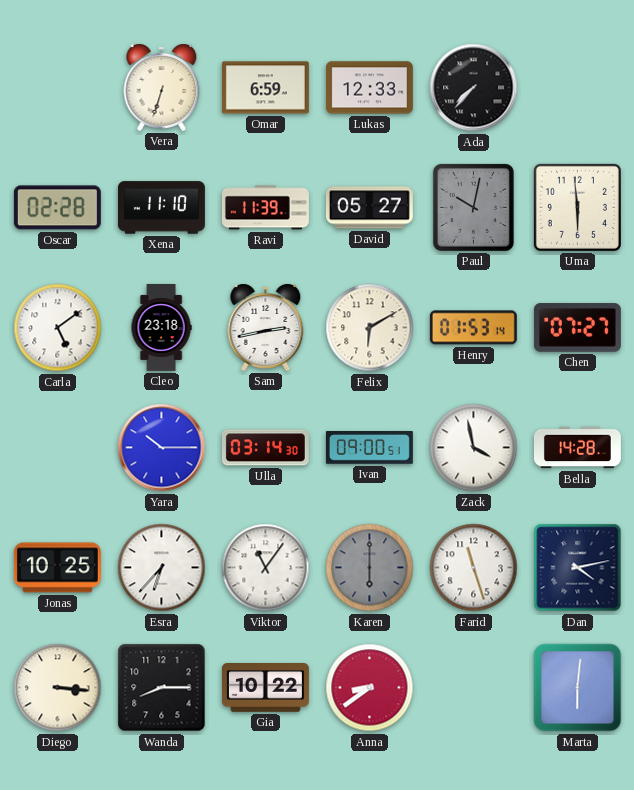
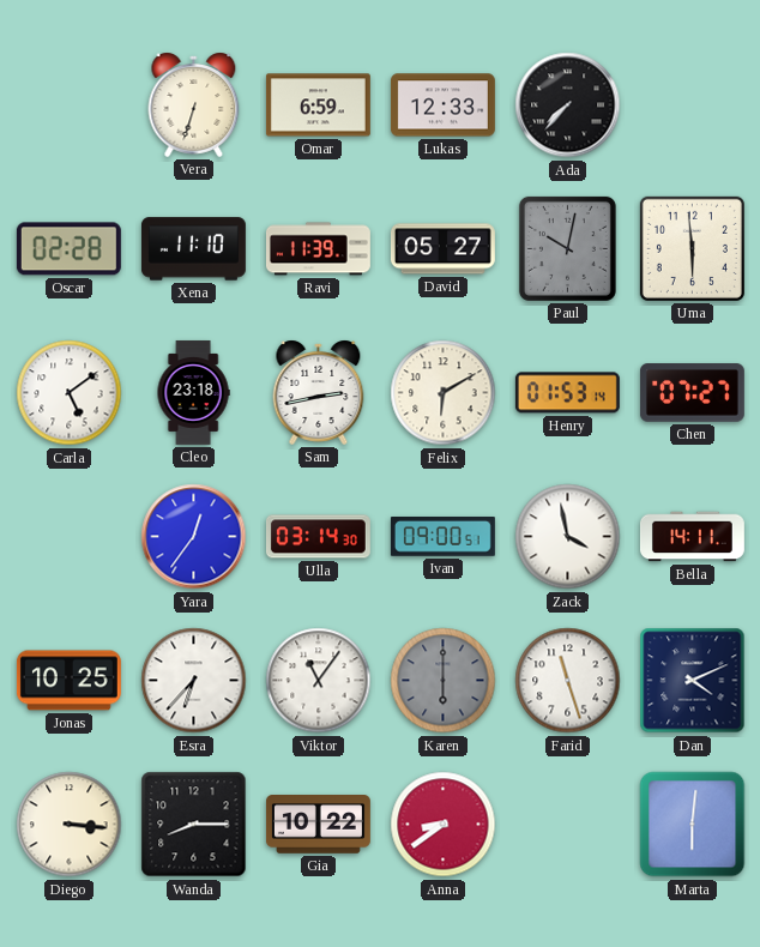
Yara: 10:15 -> 12:36
Bella: 14:28 -> 14:11
Dan: 4:13 -> 4:11
